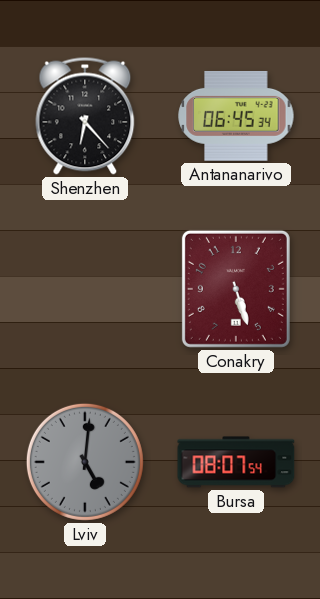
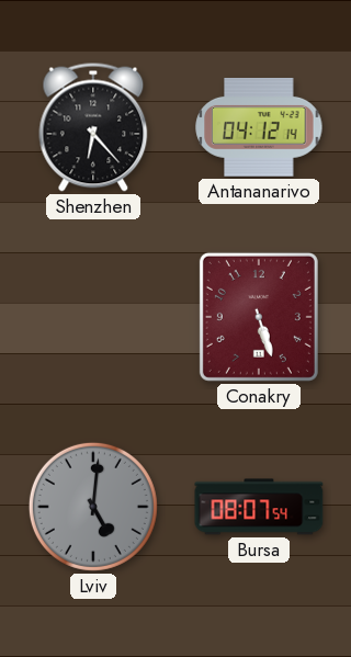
Antananarivo: 06:45 -> 04:12
